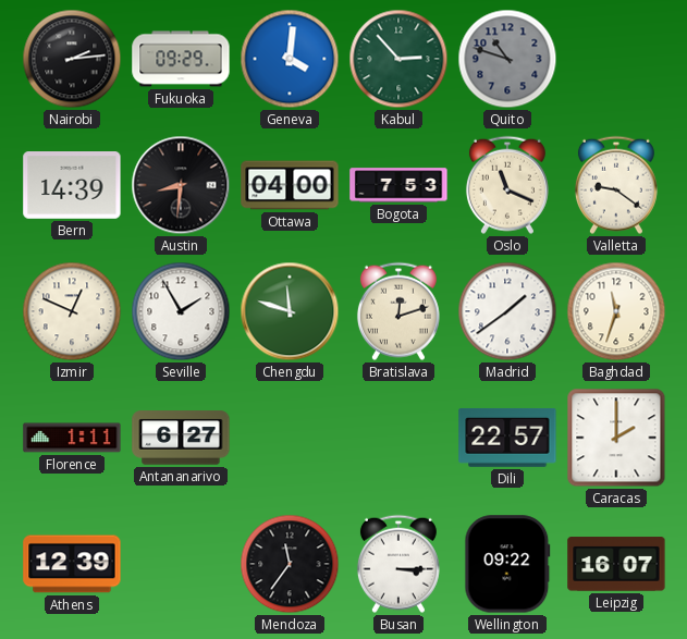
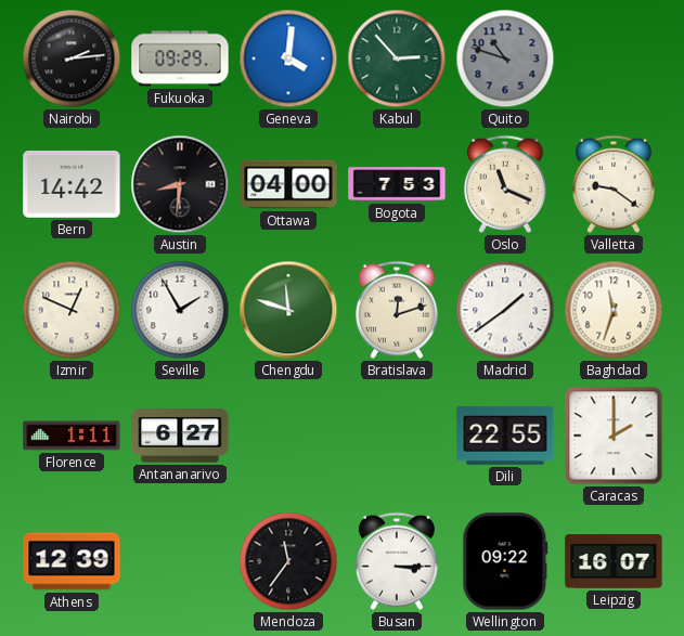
Bern: 14:39 -> 14:42
Dili: 22:57 -> 22:55
